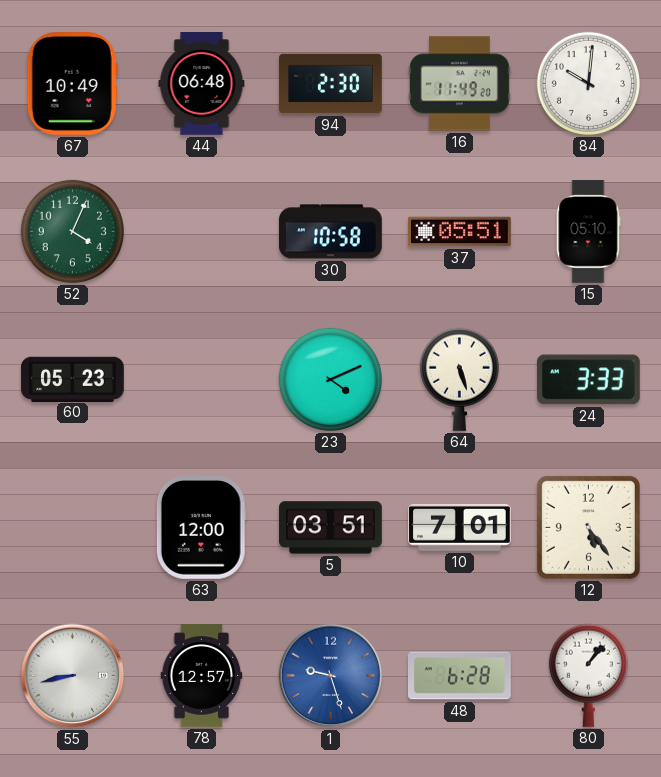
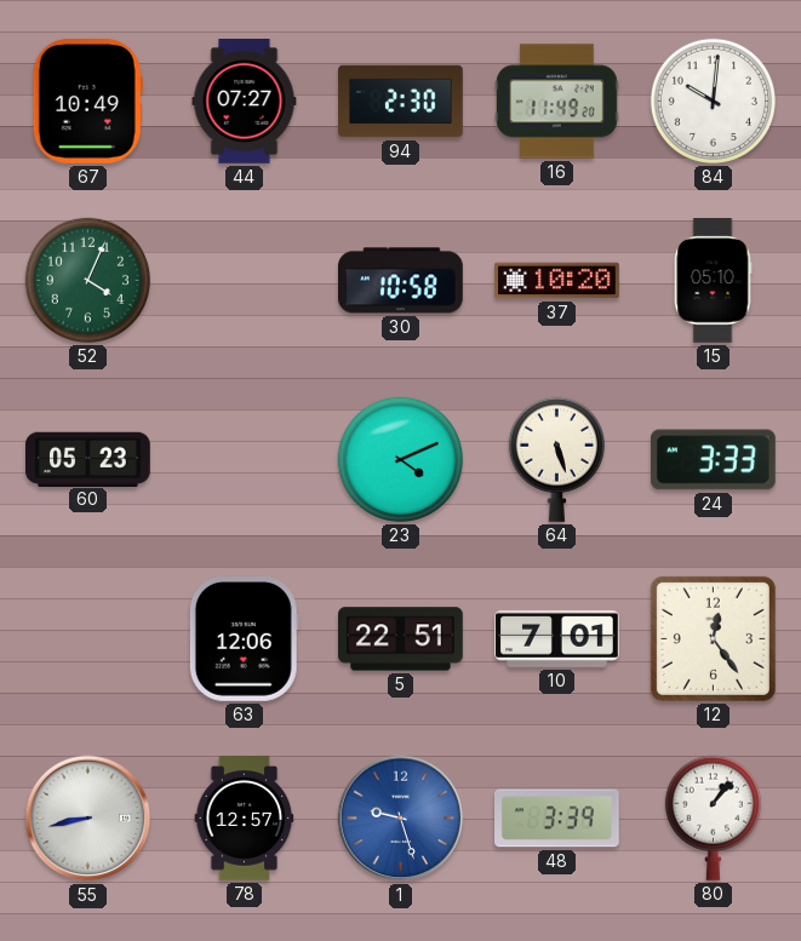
44: 06:48 -> 07:27
37: 05:51 -> 10:20
63: 12:00 -> 12:06
5: 03:51 -> 22:51
12: 5:24 -> 12:24
48: 6:28 -> 3:39
